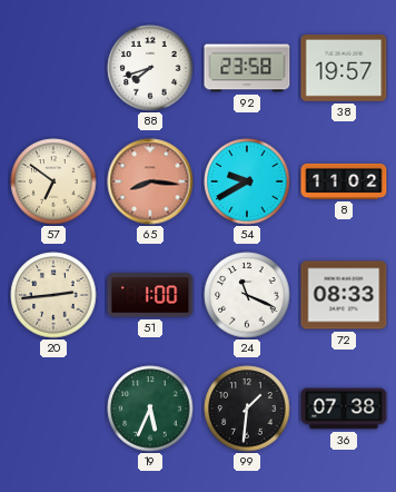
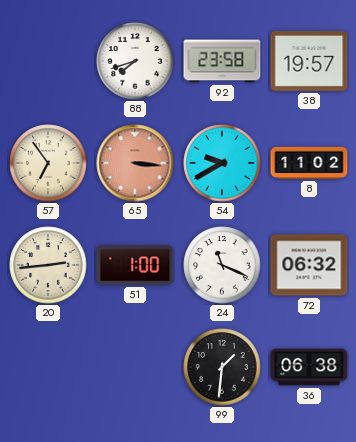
57: 6:51 -> 6:54
65: 8:16 -> 3:16
72: 08:33 -> 06:32
19: 5:34 -> none
36: 07:38 -> 06:38
